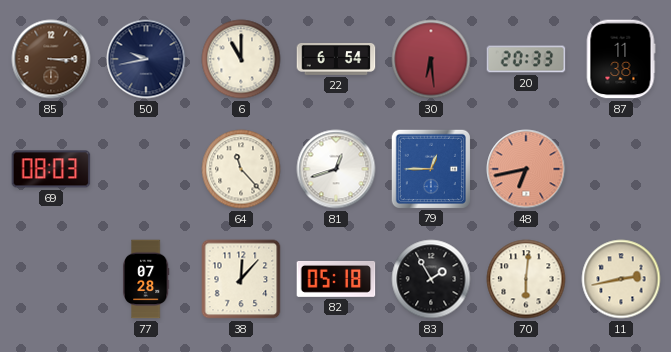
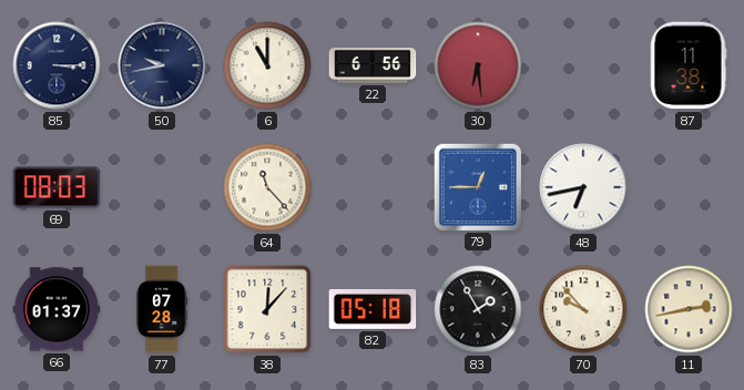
85 dial: brown -> navy
22: 6:54 -> 6:56
20: 20:33 -> none
81: 12:42 -> none
48 dial: salmon -> white
66: none -> 01:37
70: 6:01 -> 9:53
